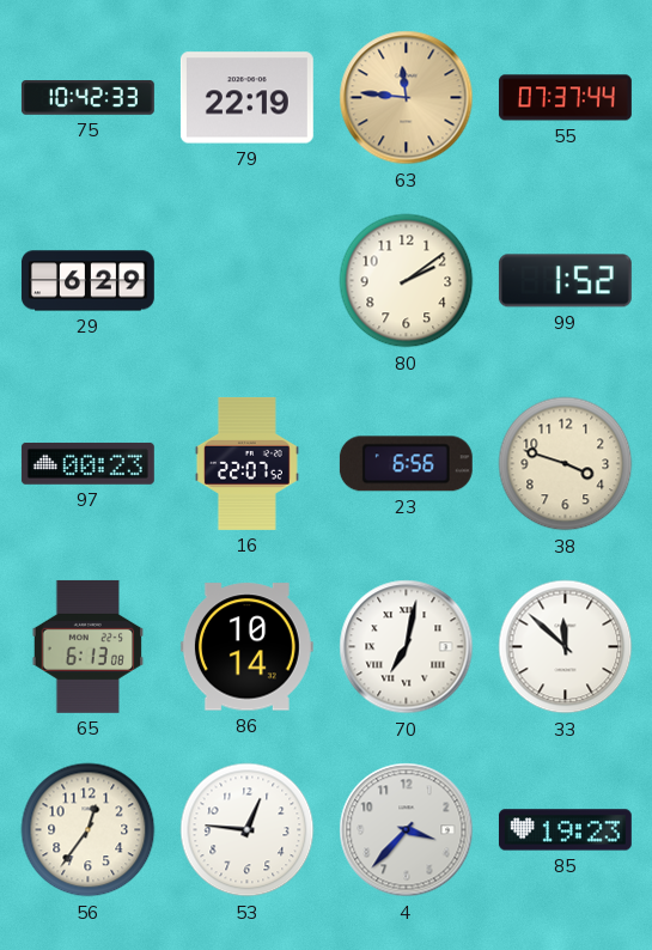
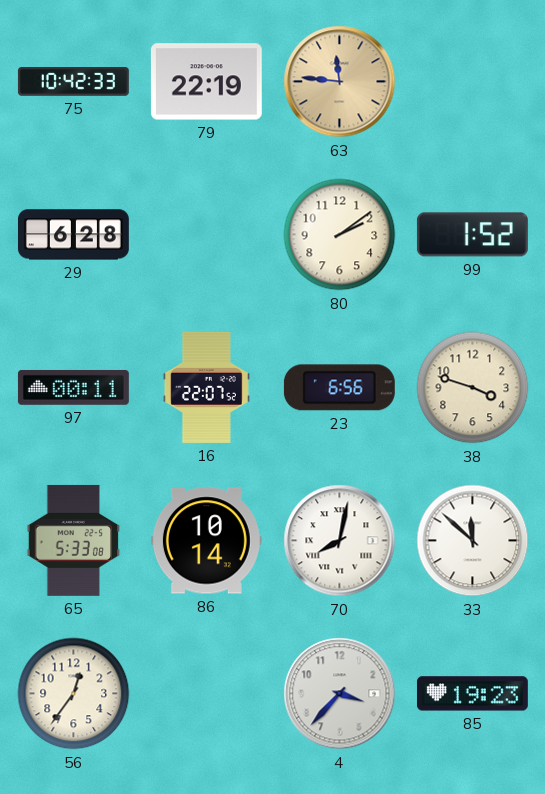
55: 07:37 -> none
29: 6:29 -> 6:28
97: 00:23 -> 00:11
65: 6:13 -> 5:33
70: 7:02 -> 8:02
53: 12:46 -> none
